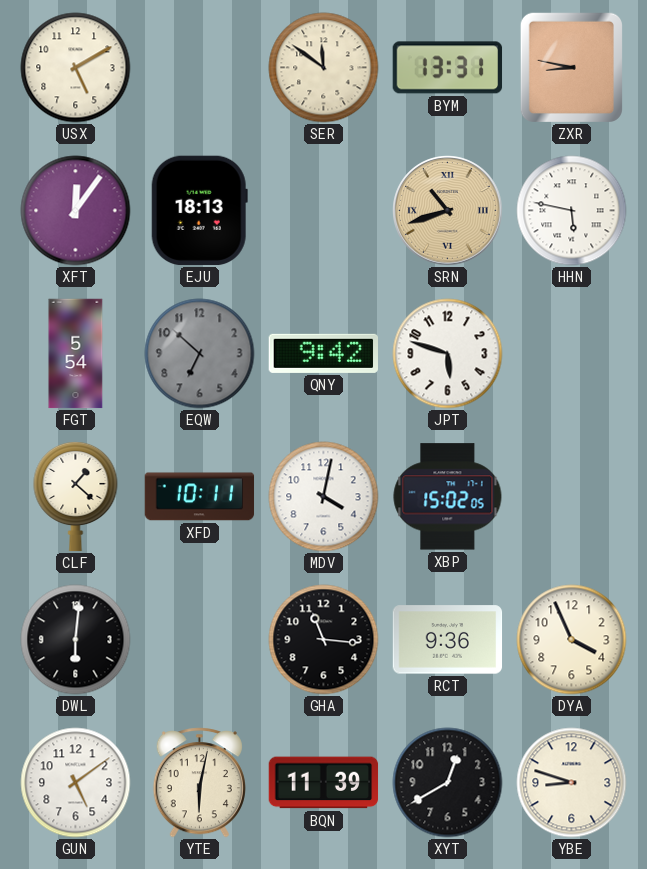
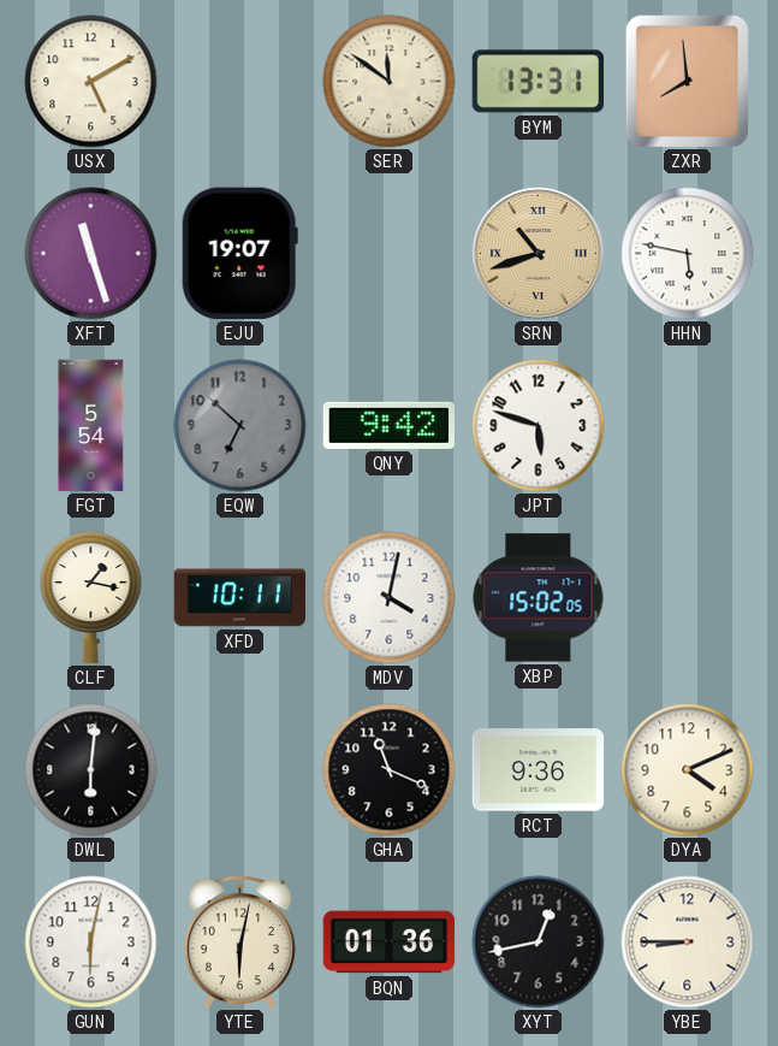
ZXR: 8:47 -> 7:59
XFT: 12:06 -> 11:27
EJU: 18:13 -> 19:07
CLF: 1:22 -> 1:17
GHA: 11:16 -> 11:19
DYA: 3:56 -> 4:11
GUN: 5:09 -> 6:02
BQN: 11:39 -> 01:36
XYT: 12:40 -> 12:43
YBE: 8:48 -> 8:45
